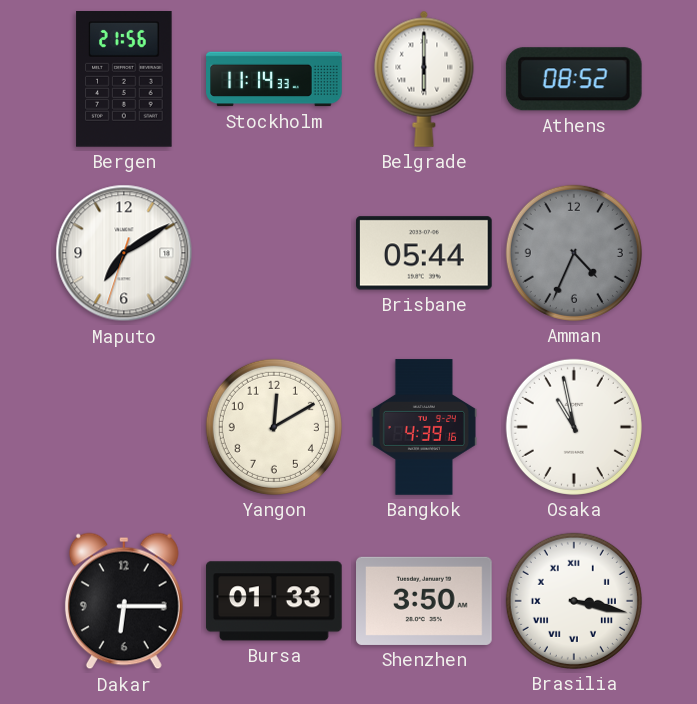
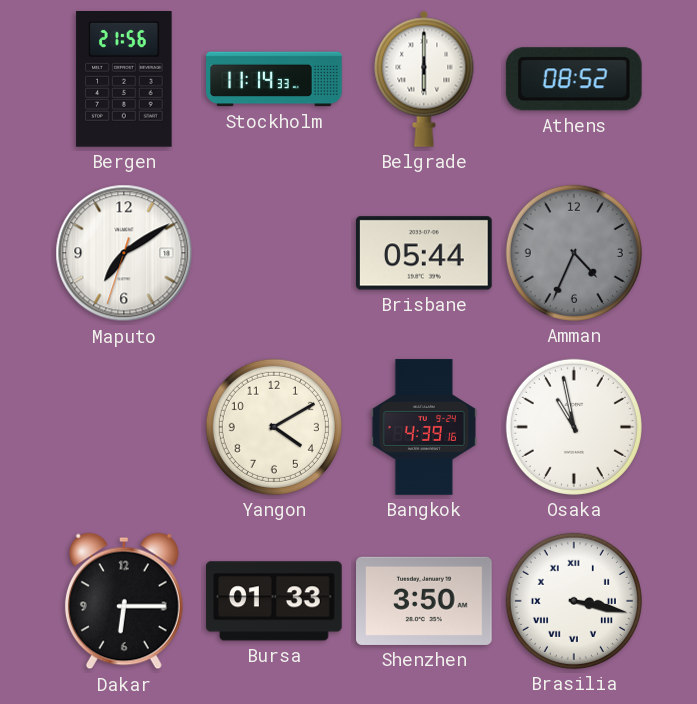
Yangon: 12:10 -> 4:10
